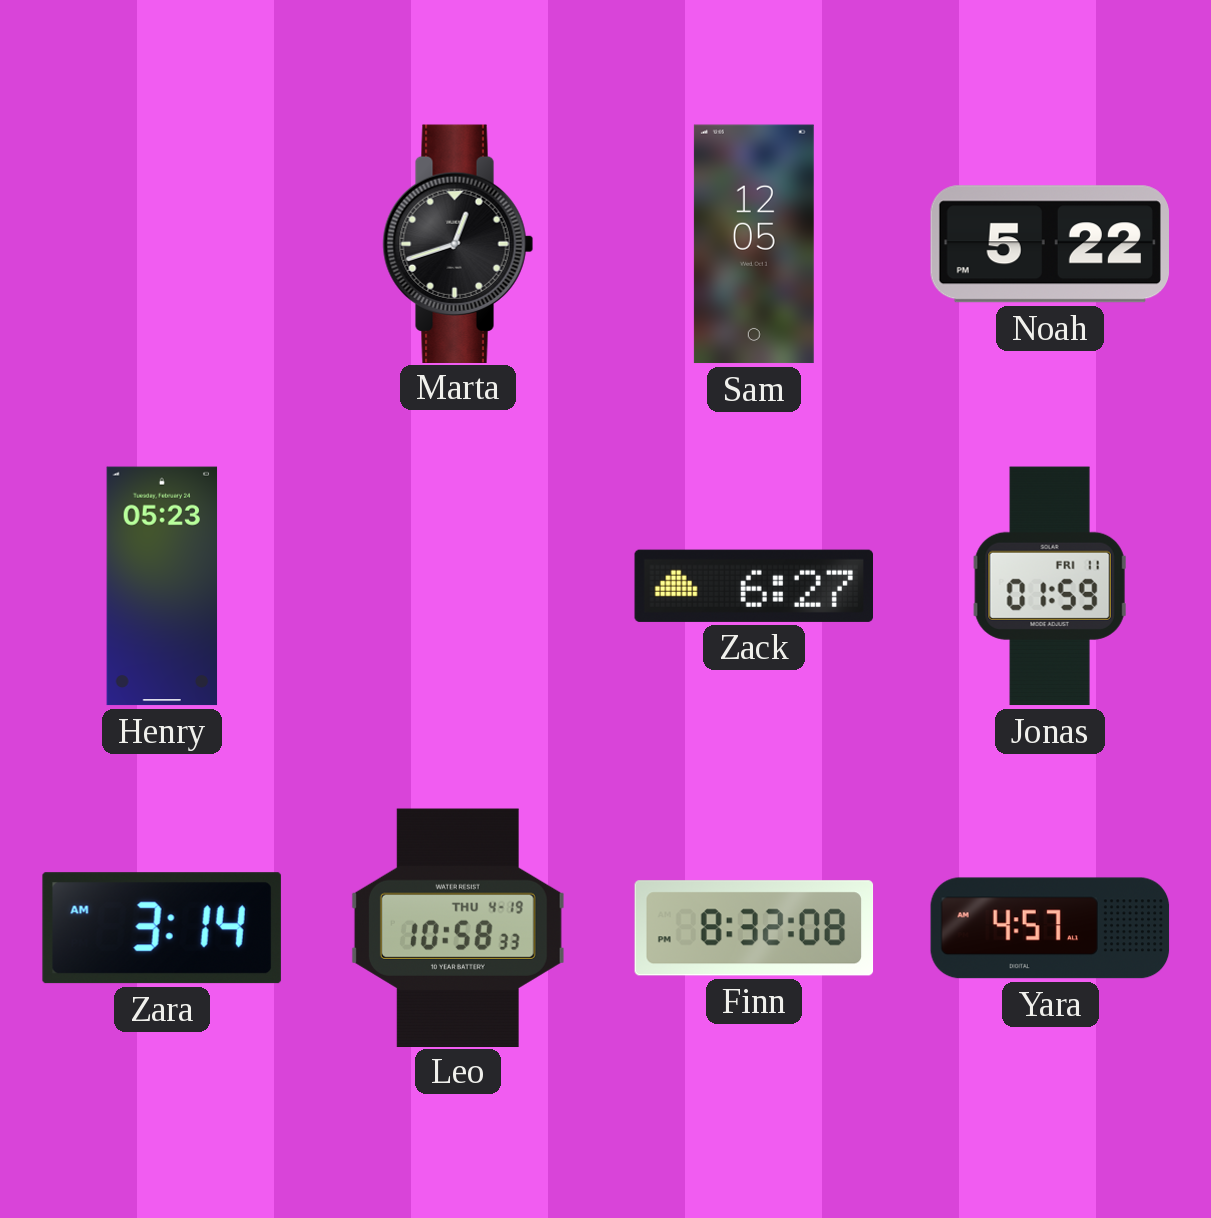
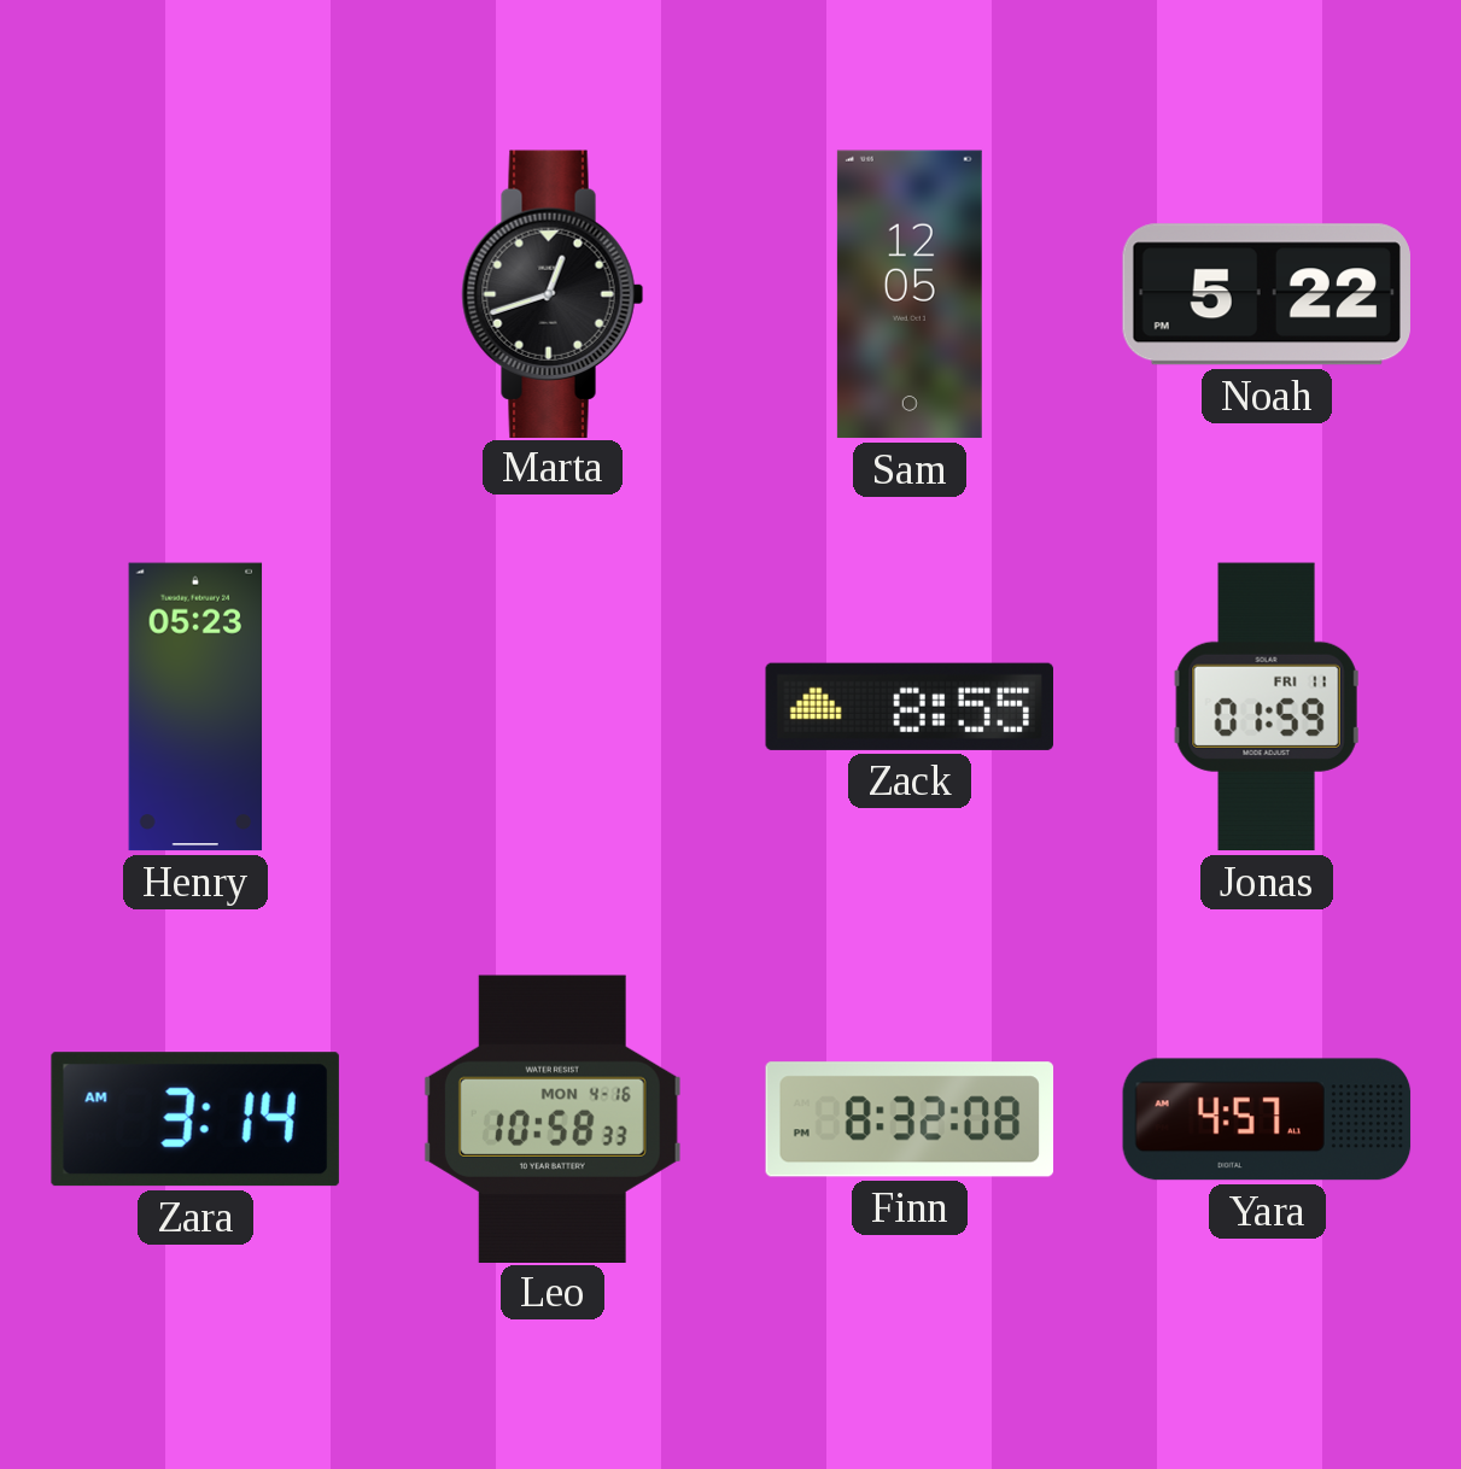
Zack: 6:27 -> 8:55
Leo date: THU 4-19 -> MON 4-16
